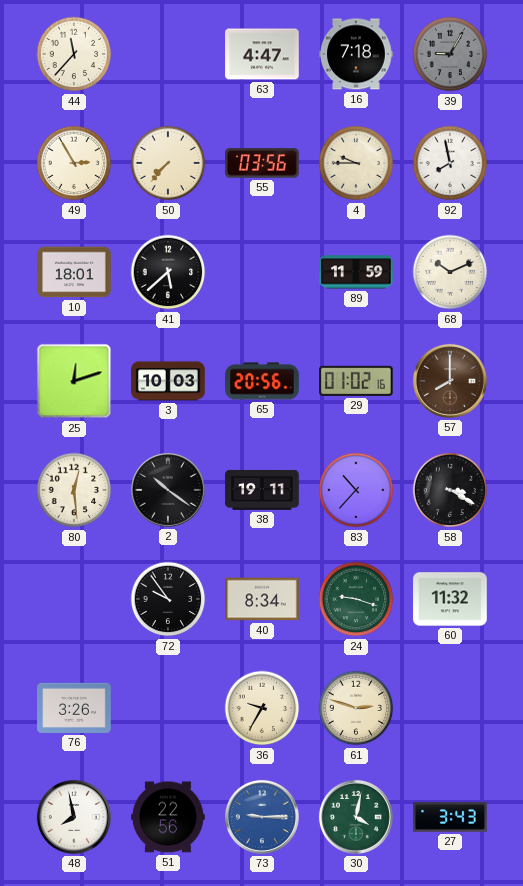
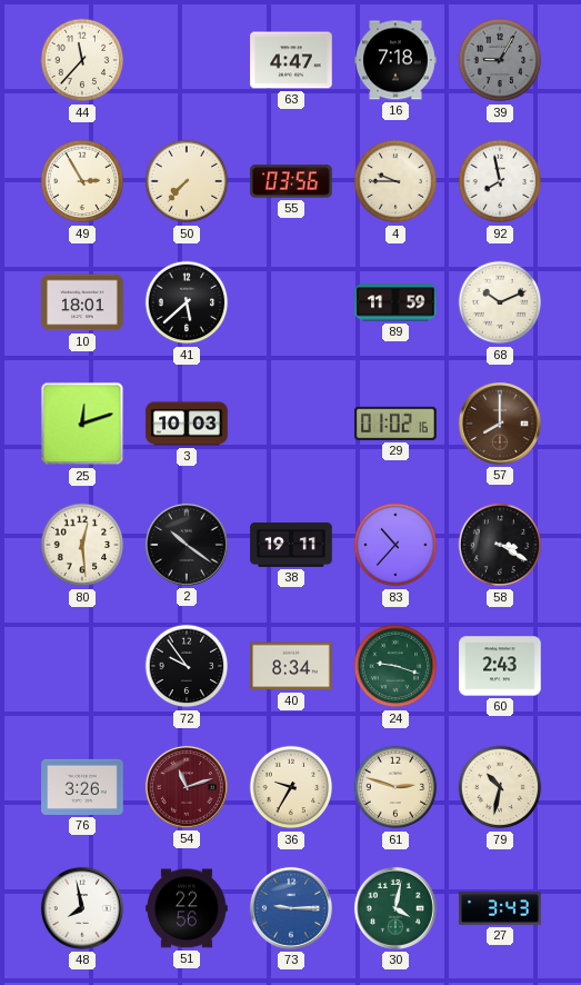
65: 20:56 -> none
60: 11:32 -> 2:43
54: none -> 11:12
79: none -> 10:32
